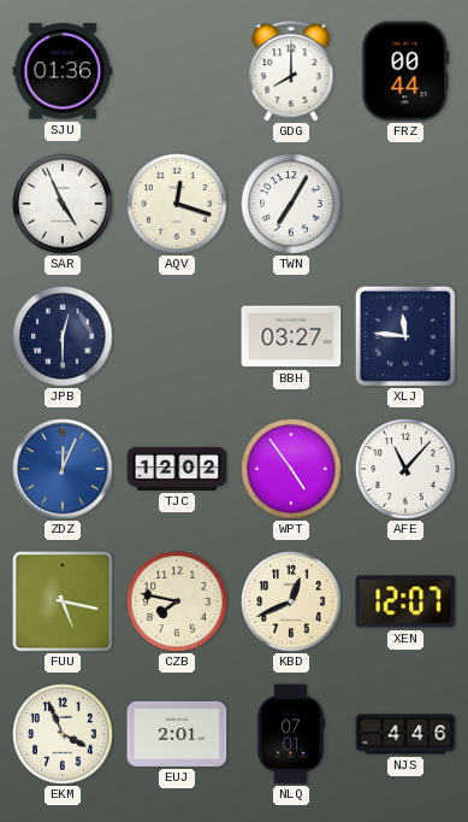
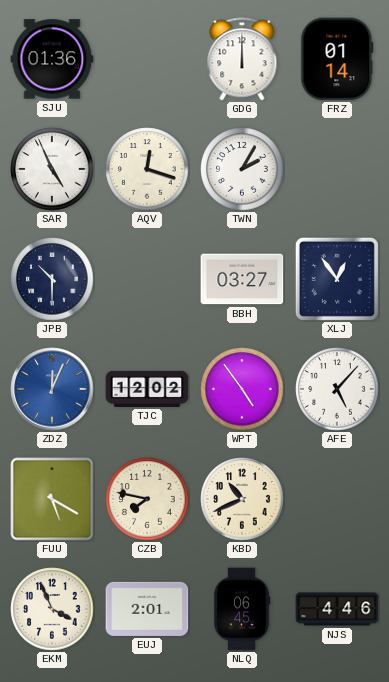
GDG: 8:00 -> 12:00
FRZ: 00:44 -> 01:14
TWN: 7:05 -> 2:05
JPB: 12:30 -> 10:30
XLJ: 11:46 -> 12:54
AFE: 11:07 -> 5:07
FUU: 5:17 -> 5:20
KBD: 12:41 -> 10:41
XEN: 12:07 -> none
NLQ: 07:01 -> 06:45
